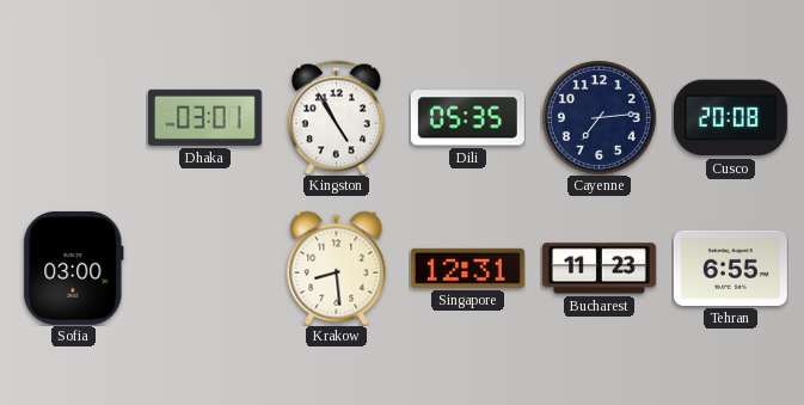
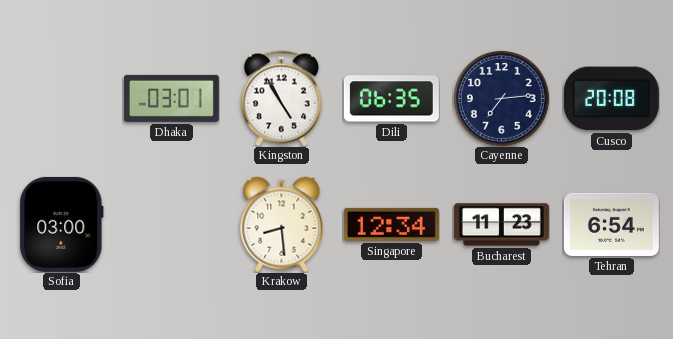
Dili: 05:35 -> 06:35
Singapore: 12:31 -> 12:34
Tehran: 6:55 -> 6:54
